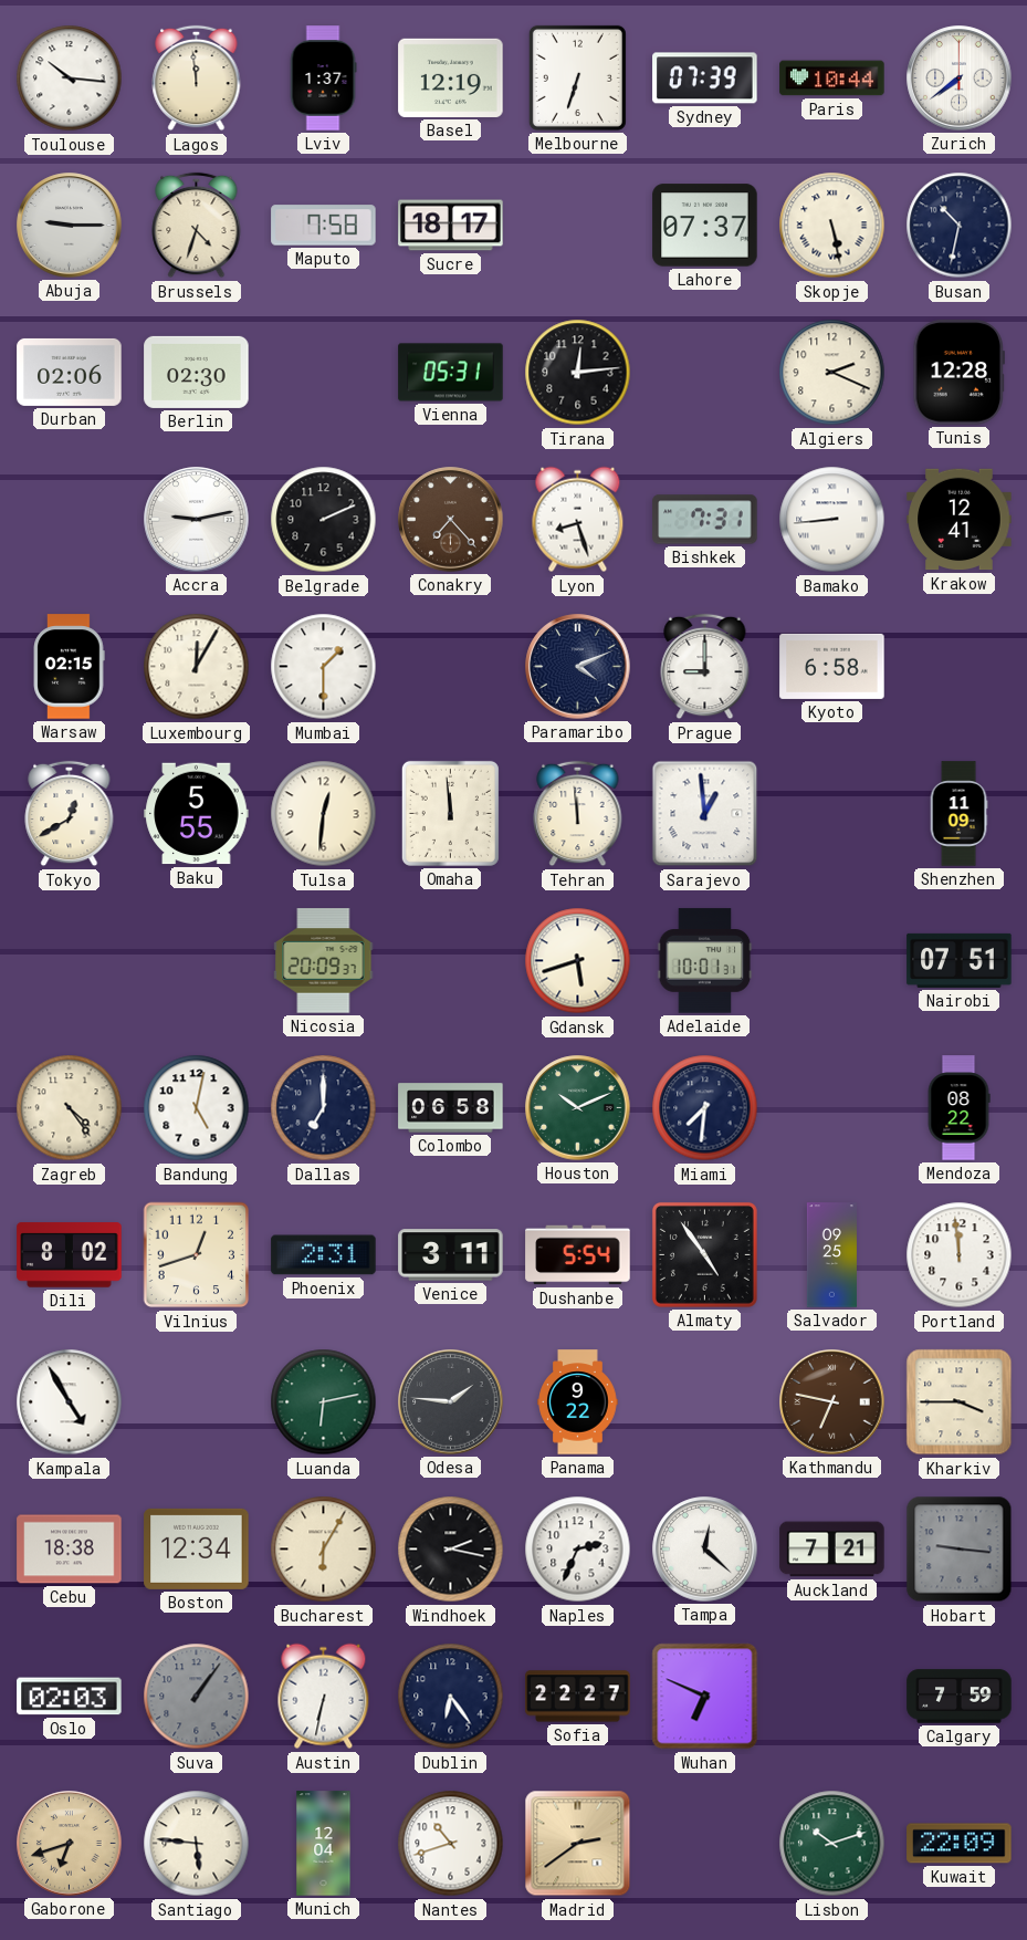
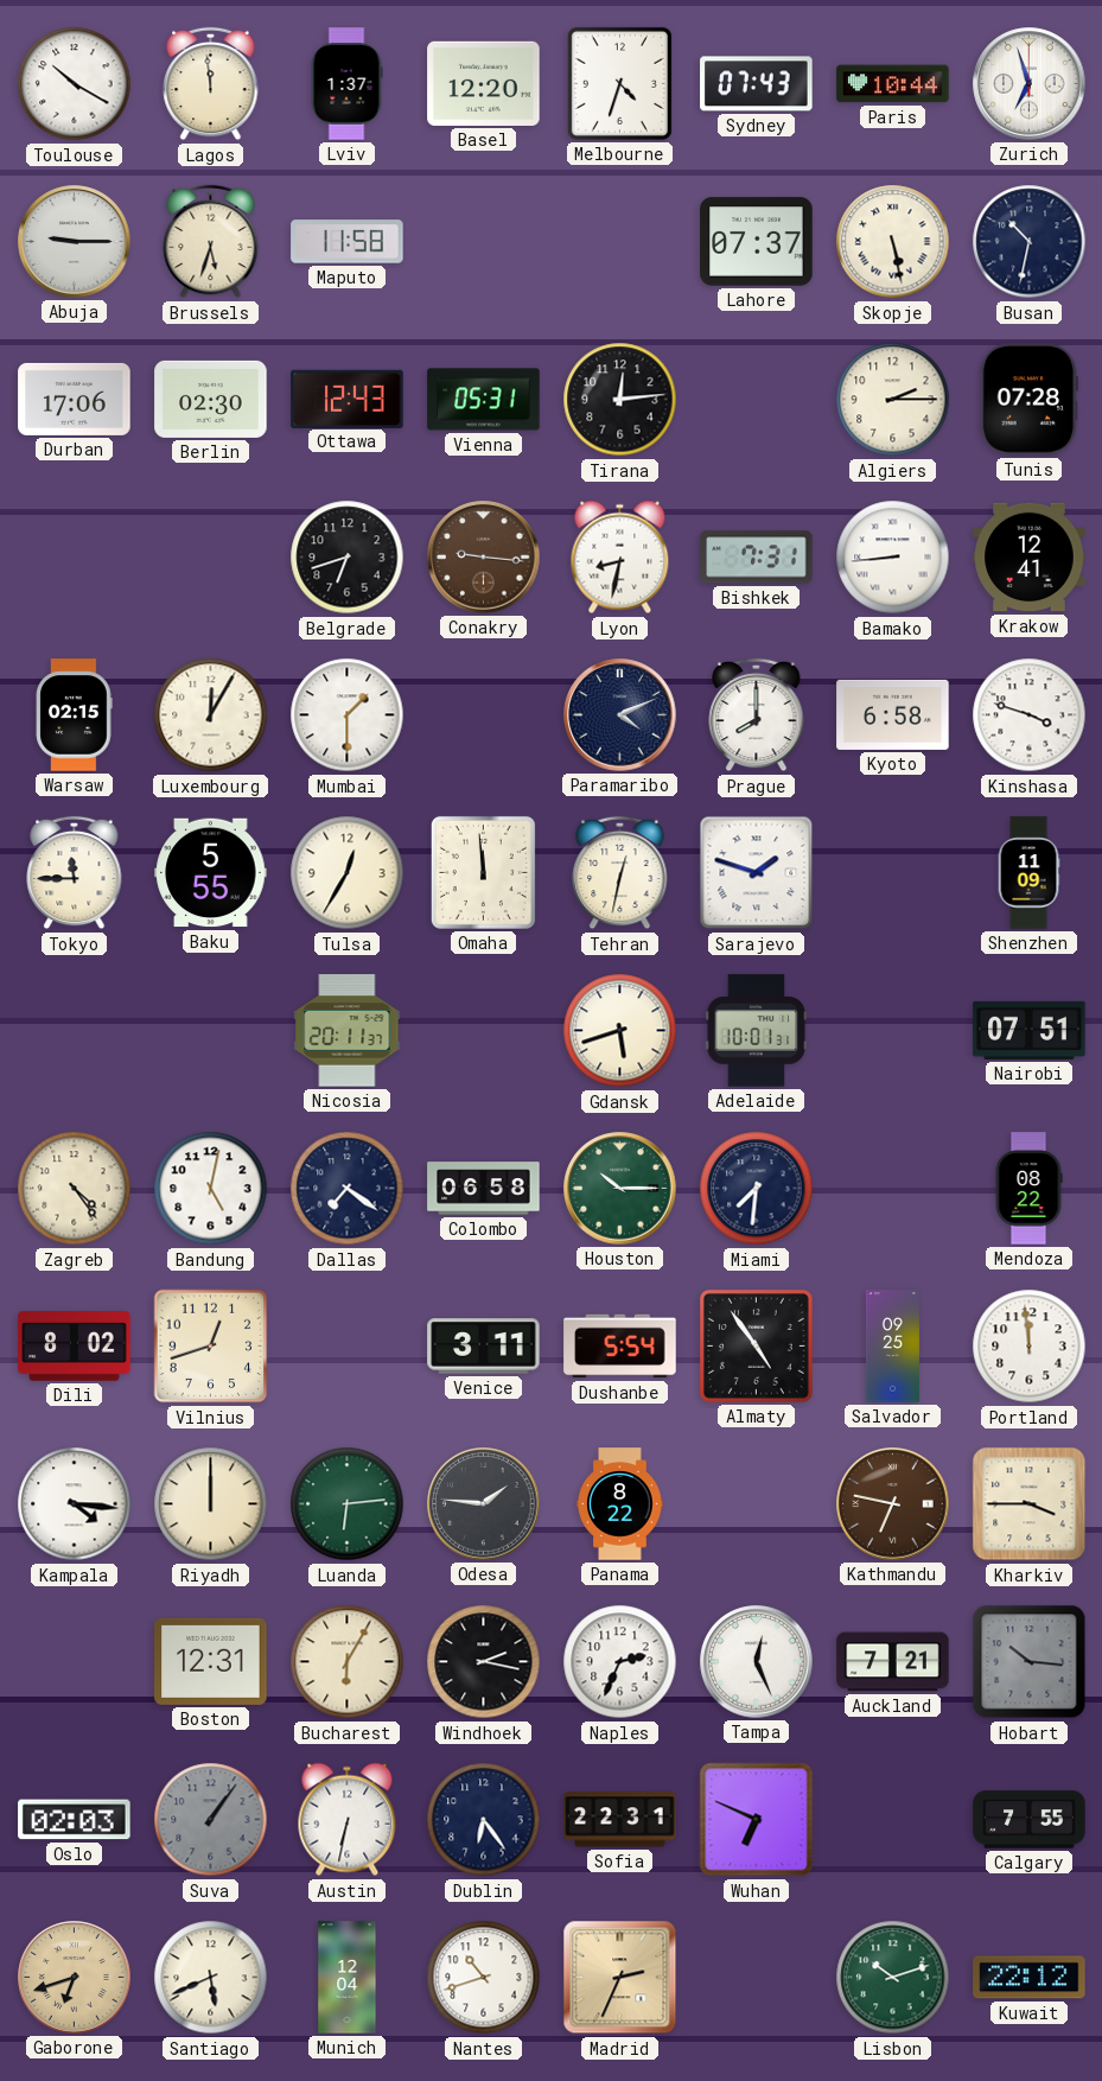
Toulouse: 10:16 -> 10:20
Basel: 12:19 -> 12:20
Melbourne: 6:33 -> 4:33
Sydney: 07:39 -> 07:43
Zurich: 7:39 -> 6:57
Brussels: 4:33 -> 5:33
Maputo: 7:58 -> 11:58
Sucre: 18:17 -> none
Durban: 02:06 -> 17:06
Ottawa: none -> 12:43
Algiers: 2:19 -> 2:15
Tunis: 12:28 -> 07:28
Accra: 9:13 -> none
Belgrade: 2:11 -> 6:42
Conakry: 7:23 -> 9:16
Lyon: 8:27 -> 8:32
Prague: 9:00 -> 8:00
Kinshasa: none -> 3:48
Tokyo: 12:40 -> 11:45
Tulsa: 12:31 -> 12:35
Tehran: 11:59 -> 12:32
Sarajevo: 12:59 -> 1:48
Nicosia: 20:09 -> 20:11
Dallas: 7:00 -> 7:21
Houston: 10:11 -> 10:15
Phoenix: 2:31 -> none
Kampala: 4:55 -> 4:16
Riyadh: none -> 12:00
Luanda: 6:13 -> 6:14
Panama: 9:22 -> 8:22
Cebu: 18:38 -> none
Boston: 12:34 -> 12:31
Tampa: 12:22 -> 12:26
Hobart: 9:16 -> 10:16
Sofia: 22:27 -> 22:31
Calgary: 7:59 -> 7:55
Santiago: 5:46 -> 5:41
Madrid: 2:39 -> 2:34
Kuwait: 22:09 -> 22:12
